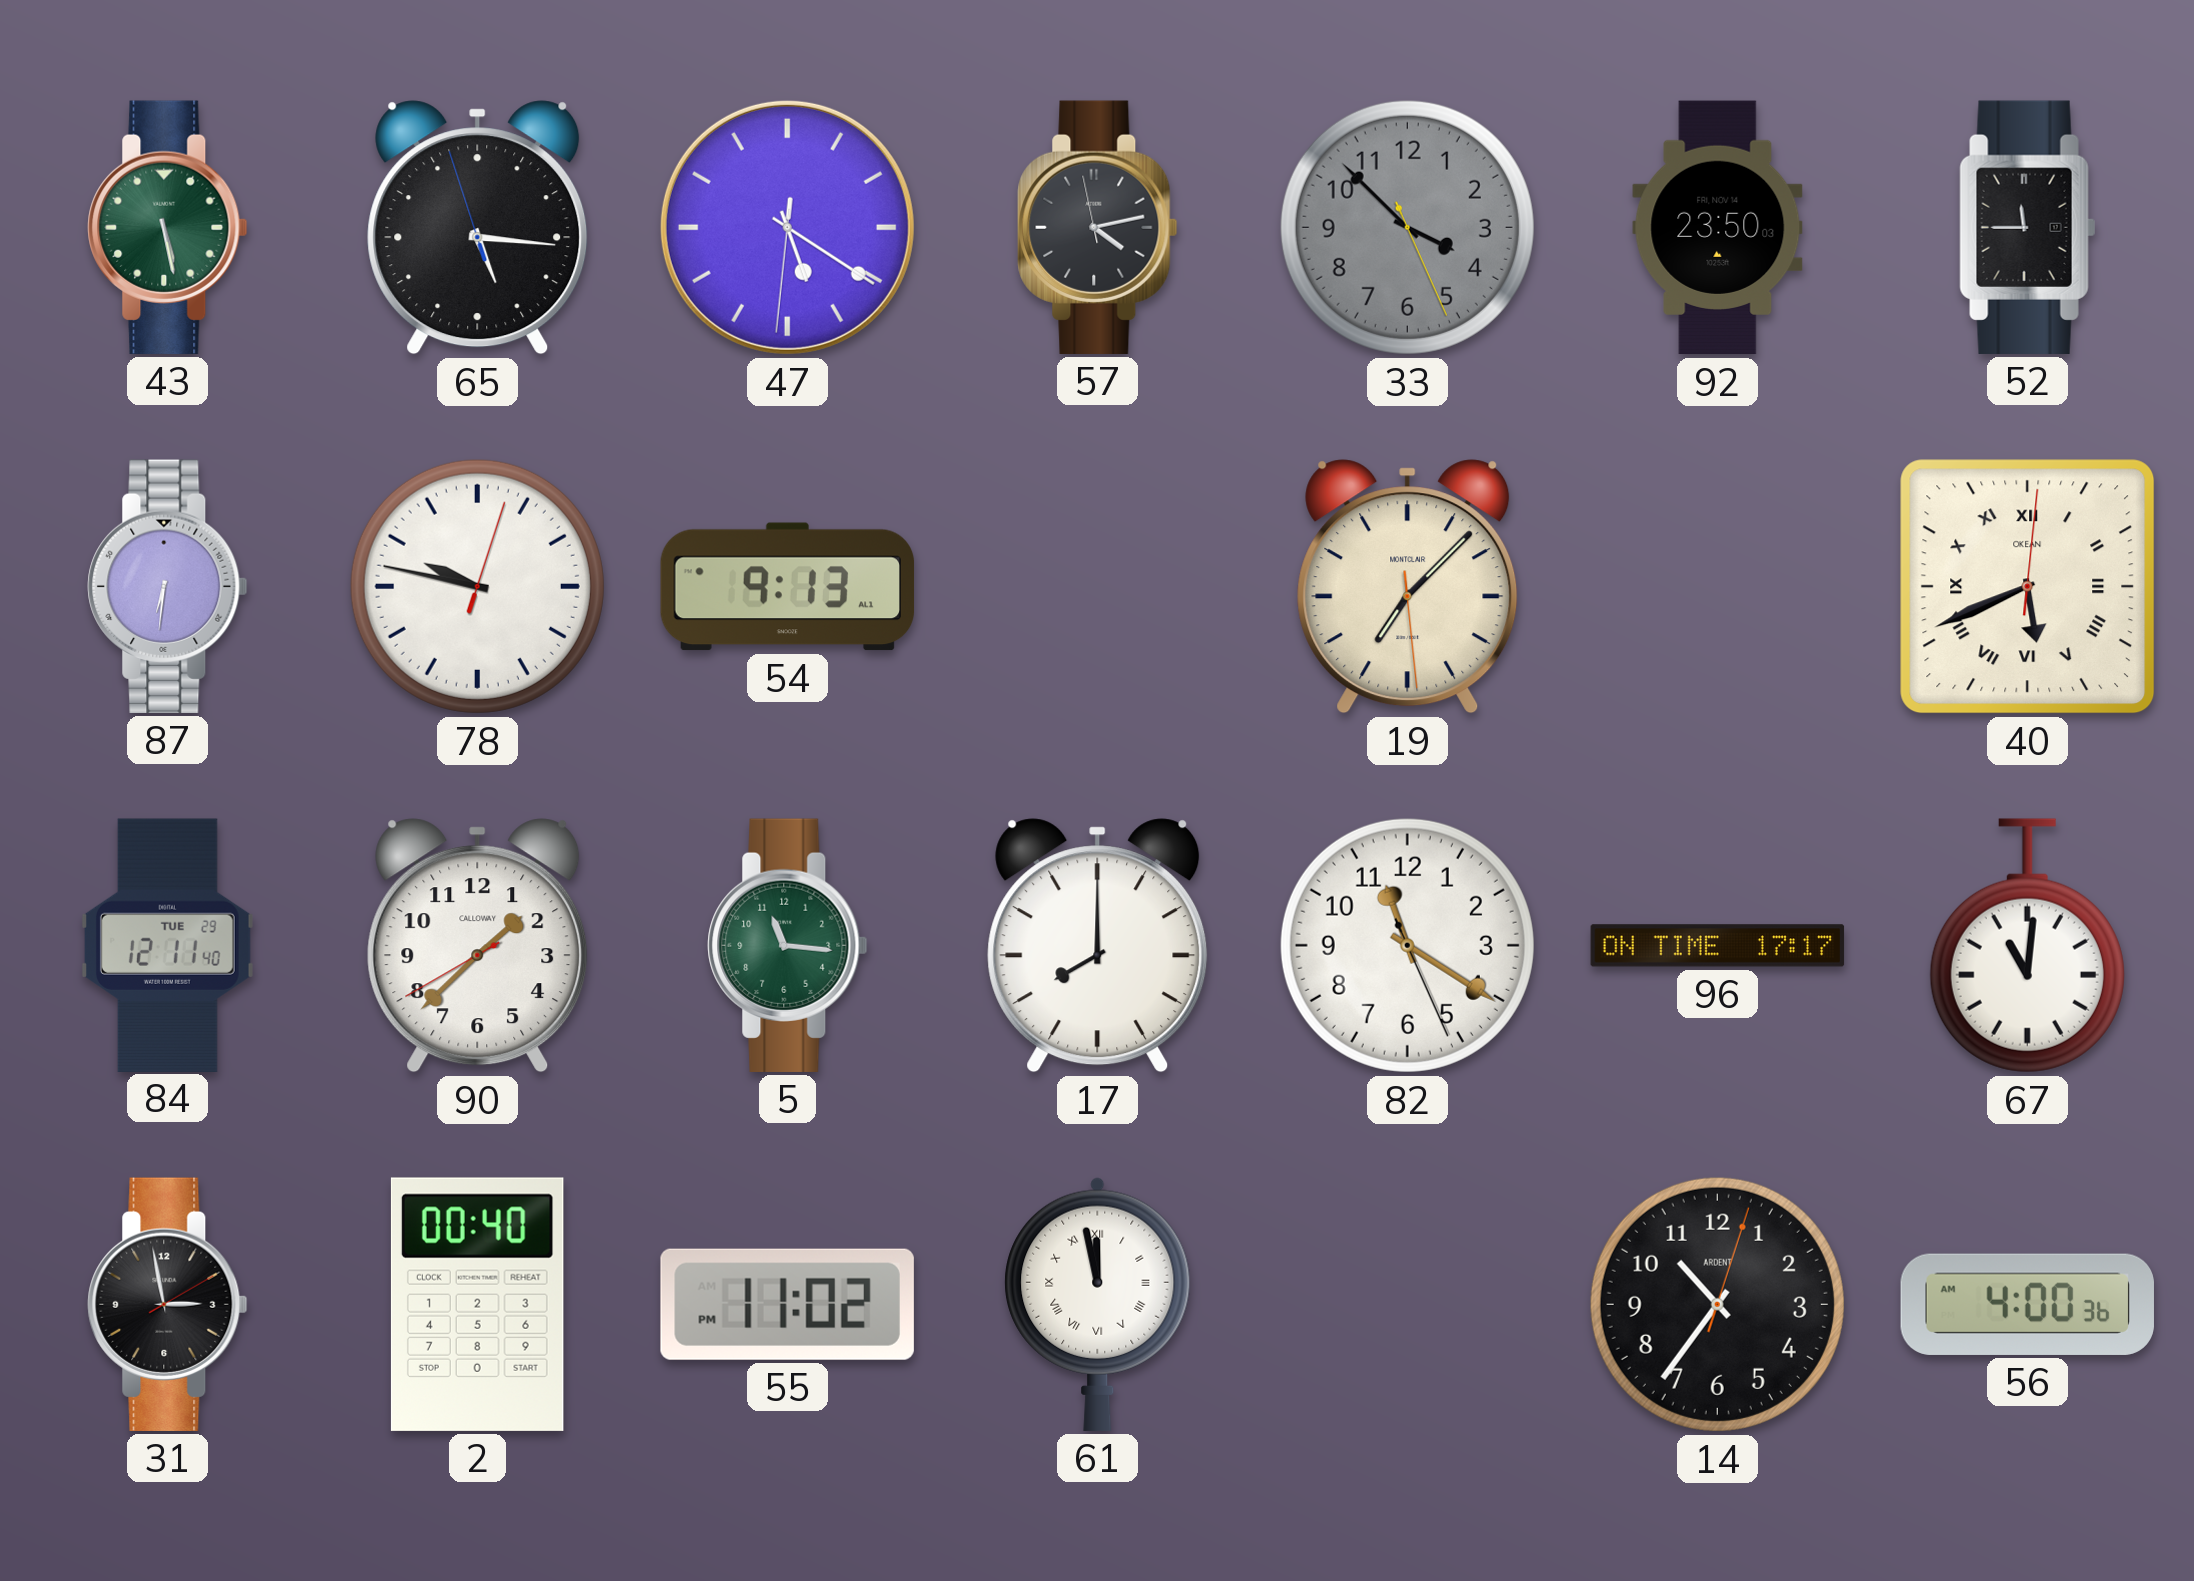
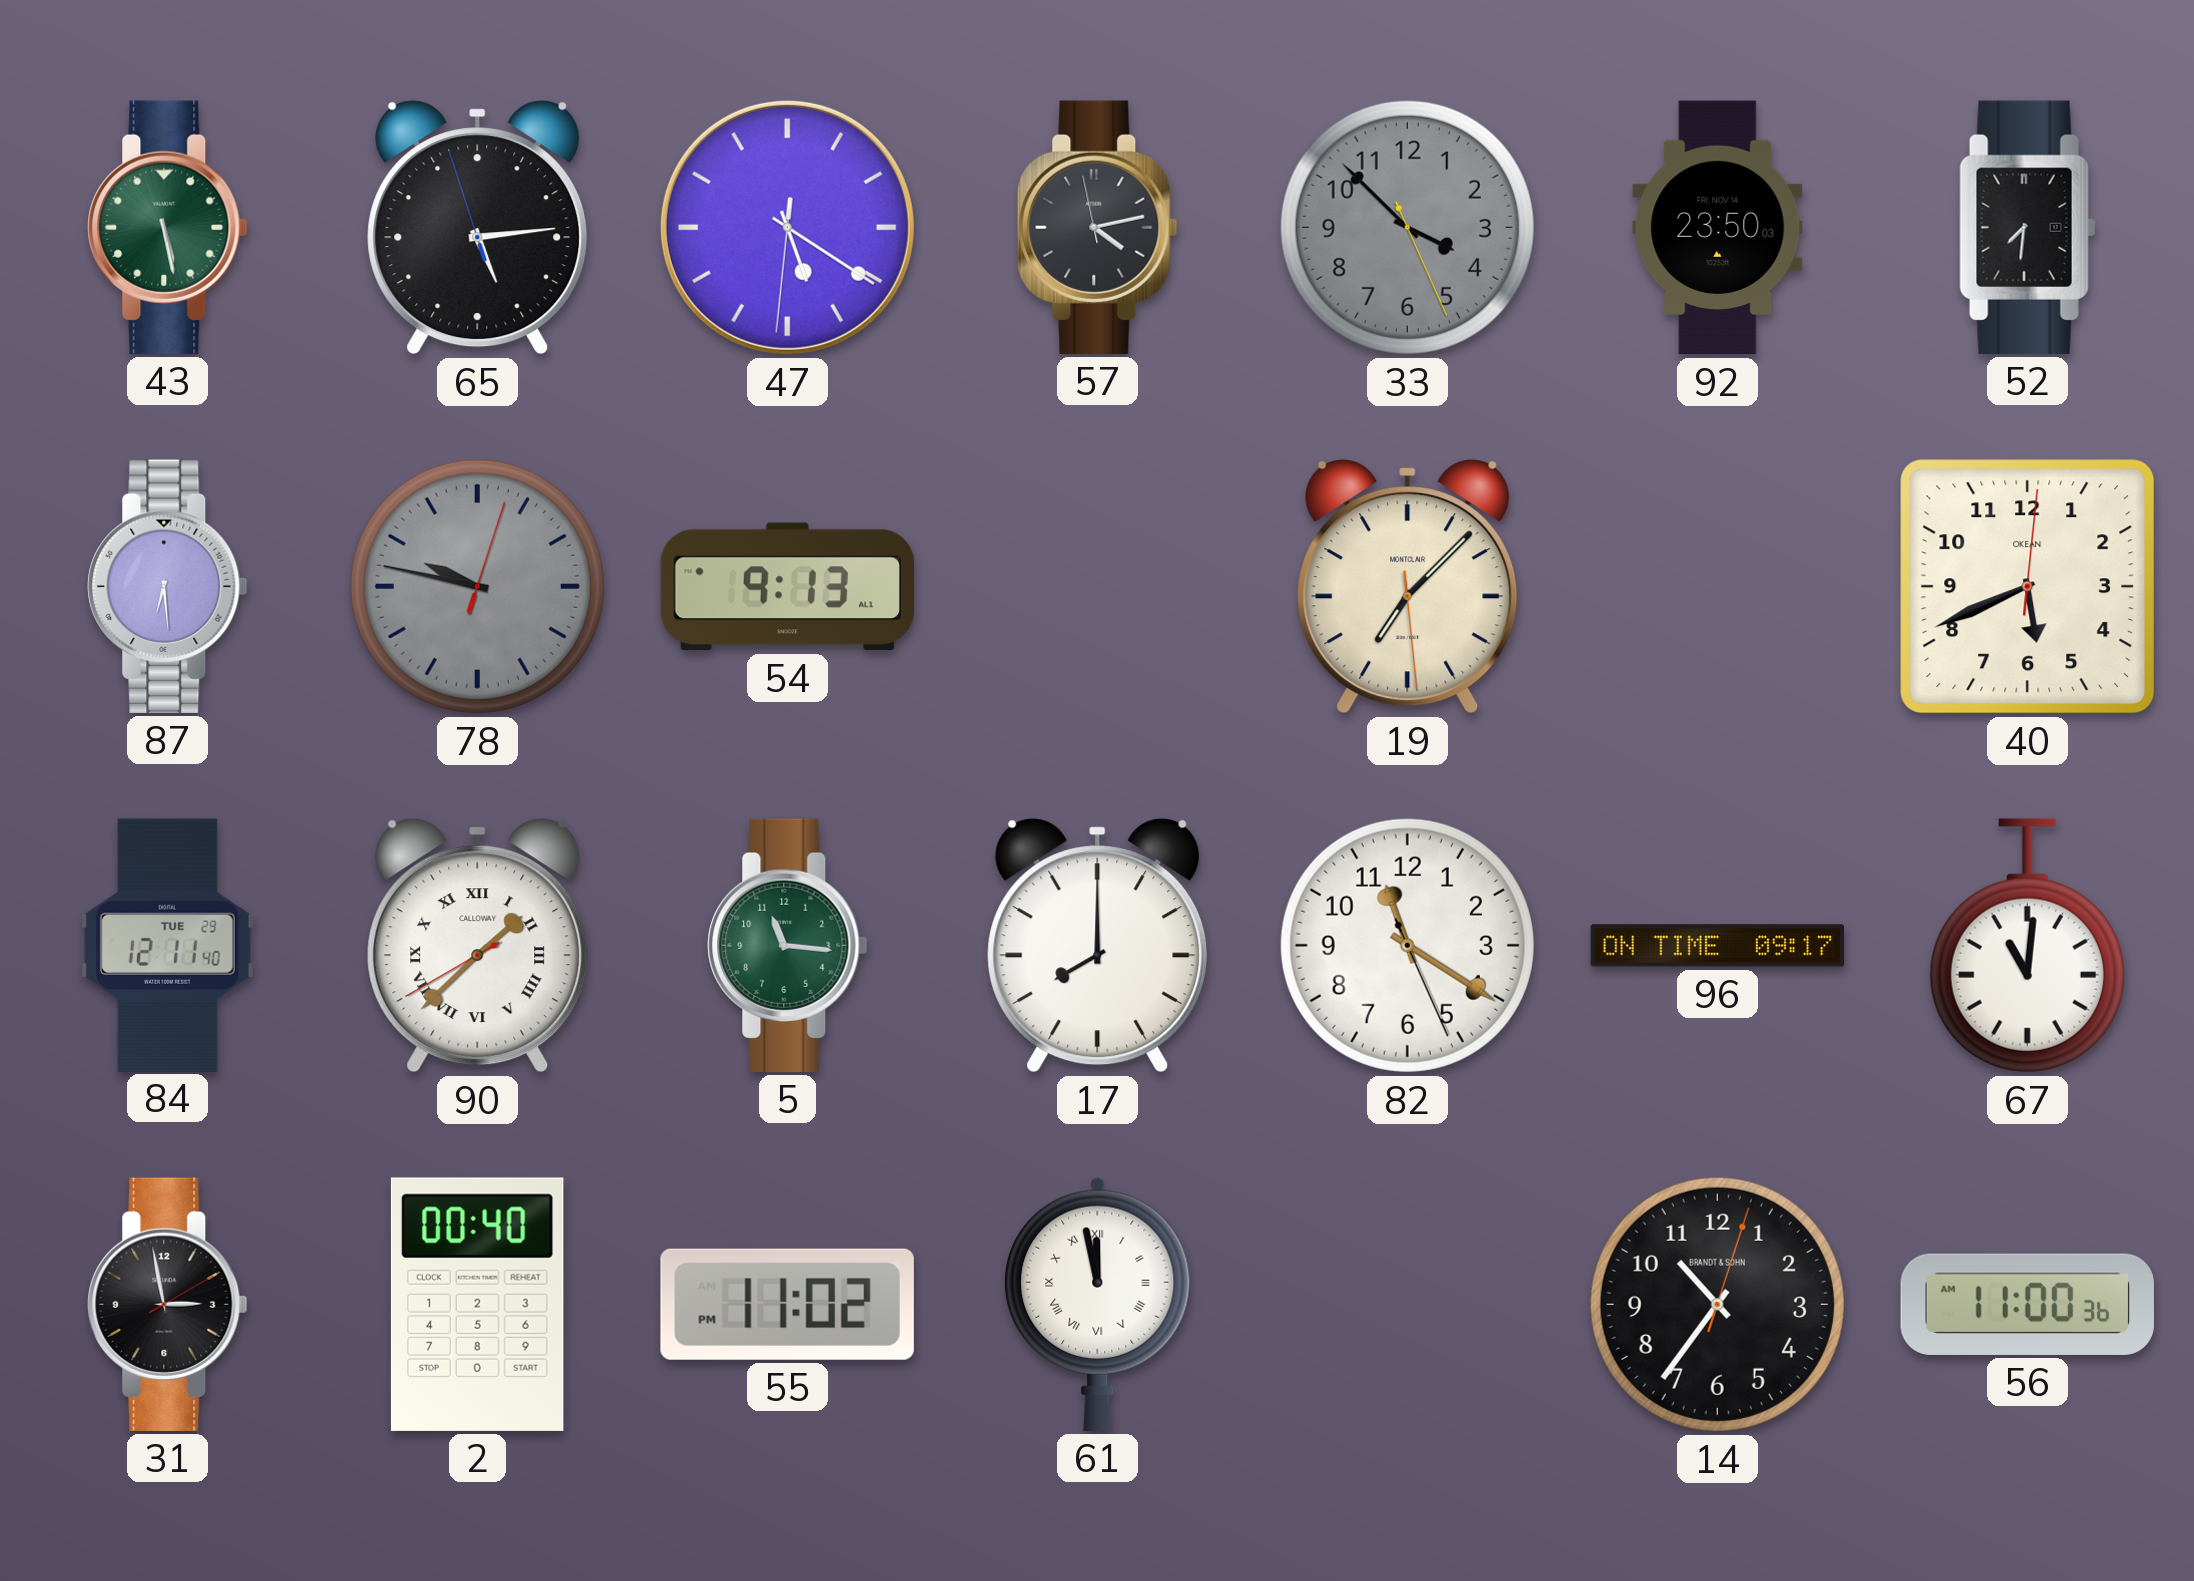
65: 5:15 -> 5:13
52: 11:45 -> 7:31
87: 6:31 -> 6:29
78 dial: white -> grey
40 numerals: Roman -> Arabic
90 numerals: Arabic -> Roman
96: 17:17 -> 09:17
14 brand: ARDENT -> BRANDT & SOHN
56: 4:00 -> 11:00
